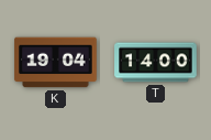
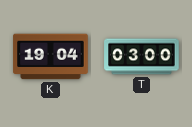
T: 14:00 -> 03:00
